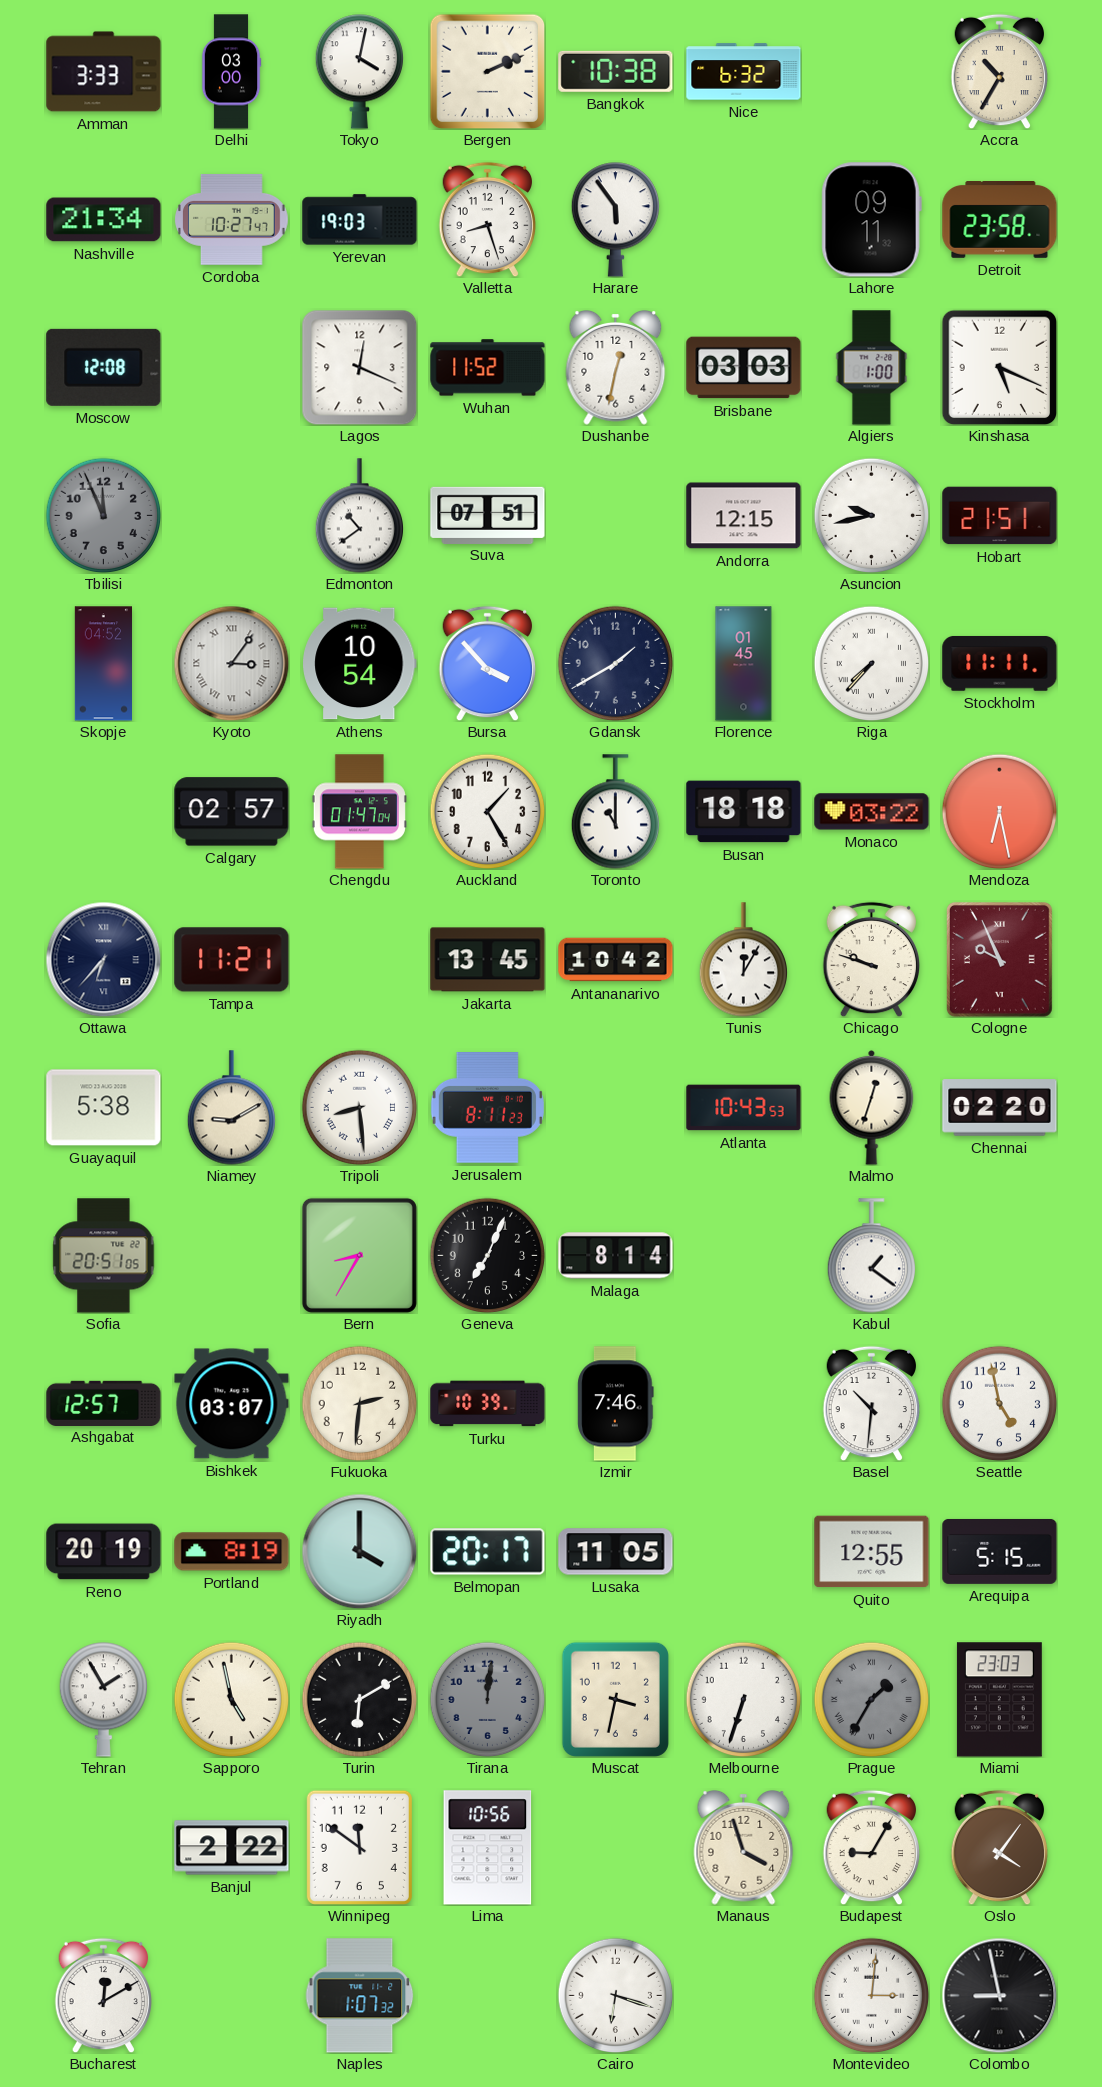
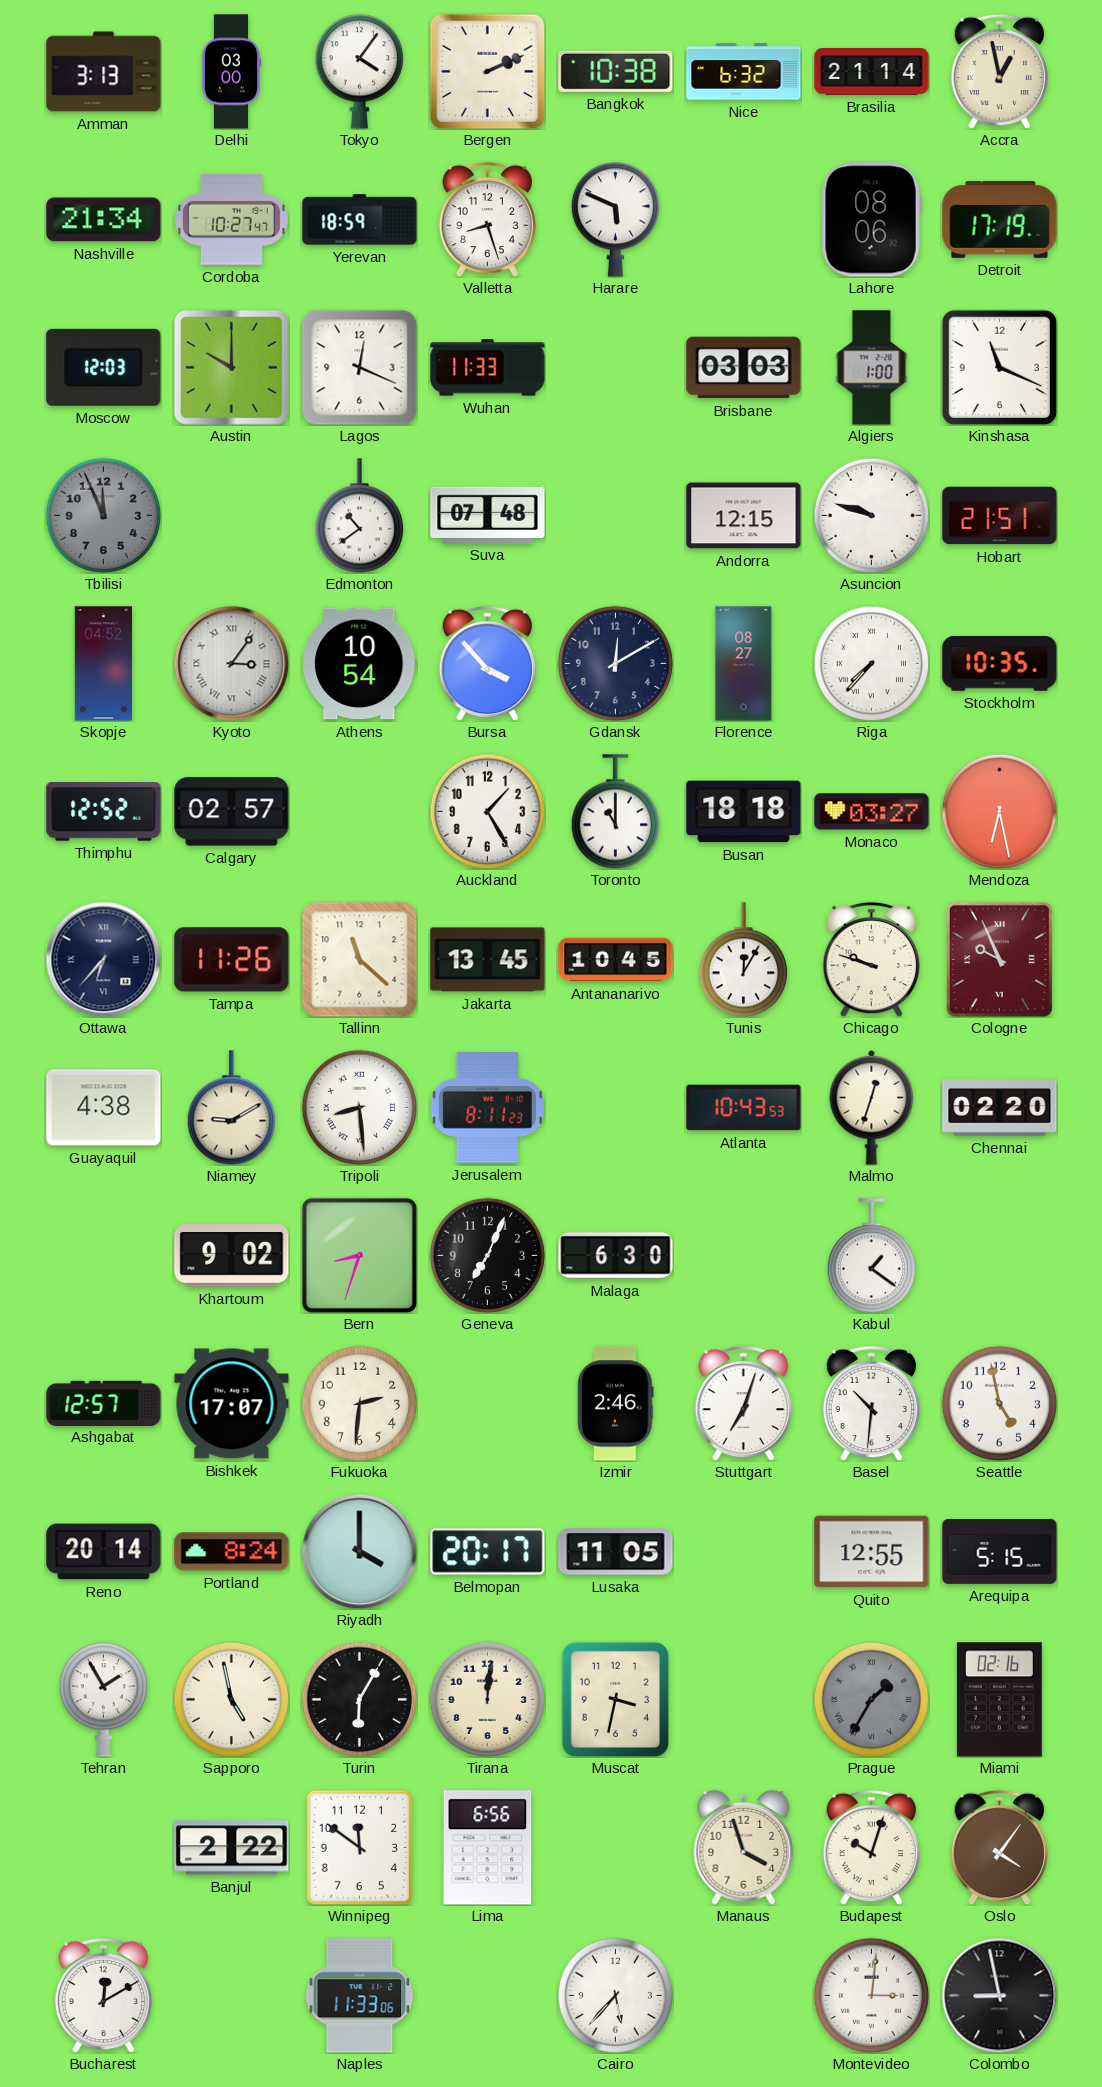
Amman: 3:33 -> 3:13
Tokyo: 4:02 -> 4:06
Brasilia: none -> 21:14
Accra: 10:35 -> 12:58
Yerevan: 19:03 -> 18:59
Harare: 5:54 -> 5:49
Lahore: 09:11 -> 08:06
Detroit: 23:58 -> 17:19
Moscow: 12:08 -> 12:03
Austin: none -> 10:00
Wuhan: 11:52 -> 11:33
Dushanbe: 12:32 -> none
Kinshasa: 5:19 -> 11:19
Suva: 07:51 -> 07:48
Asuncion: 9:43 -> 9:48
Gdansk: 1:40 -> 12:10
Florence: 01:45 -> 08:27
Stockholm: 11:11 -> 10:35
Thimphu: none -> 12:52
Chengdu: 01:47 -> none
Monaco: 03:22 -> 03:27
Tampa: 11:21 -> 11:26
Tallinn: none -> 11:22
Antananarivo: 10:42 -> 10:45
Guayaquil: 5:38 -> 4:38
Sofia: 20:51 -> none
Khartoum: none -> 9:02
Bern: 8:35 -> 8:33
Malaga: 8:14 -> 6:30
Bishkek: 03:07 -> 17:07
Turku: 10:39 -> none
Izmir: 7:46 -> 2:46
Stuttgart: none -> 7:03
Reno: 20:19 -> 20:14
Portland: 8:19 -> 8:24
Turin: 6:10 -> 6:05
Tirana dial: grey -> cream
Melbourne: 6:33 -> none
Miami: 23:03 -> 02:16
Lima: 10:56 -> 6:56
Budapest: 9:05 -> 10:03
Naples: 1:07 -> 11:33
Cairo: 6:18 -> 5:37
